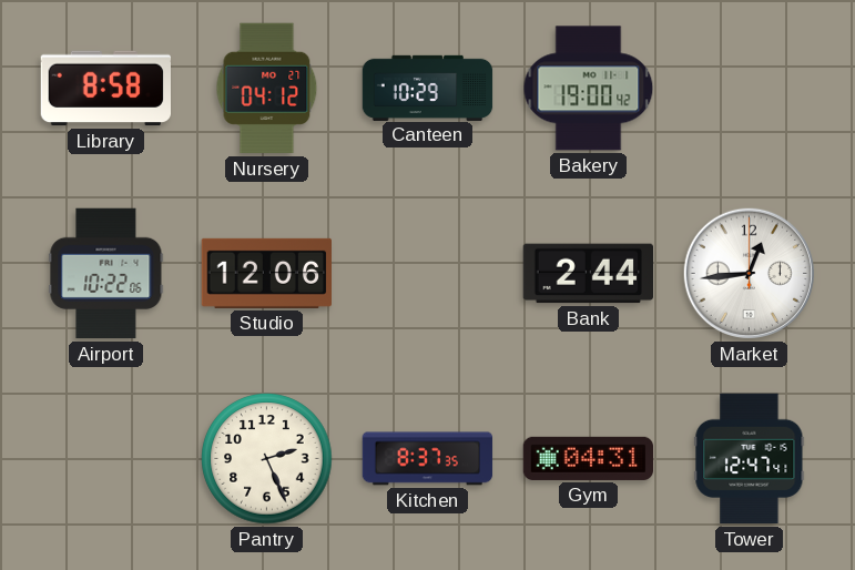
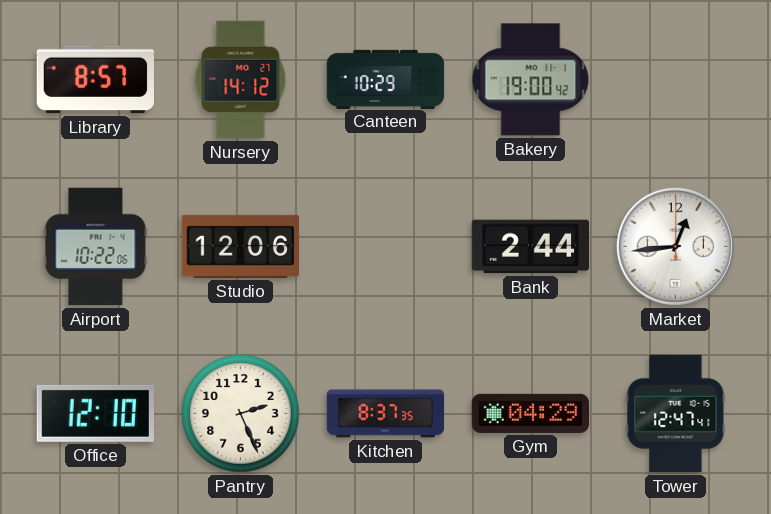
Library: 8:58 -> 8:57
Nursery: 04:12 -> 14:12
Office: none -> 12:10
Gym: 04:31 -> 04:29
